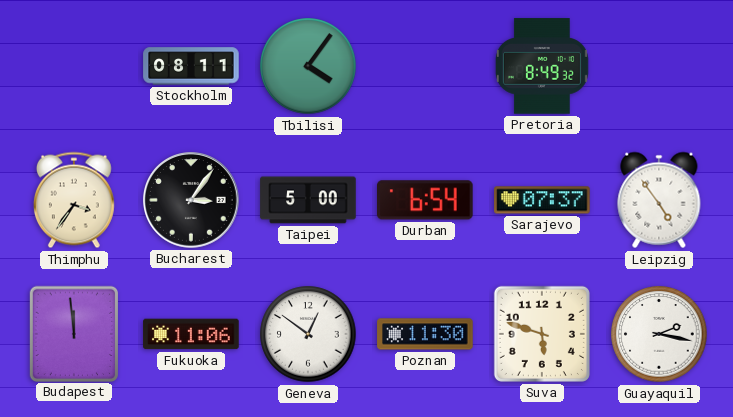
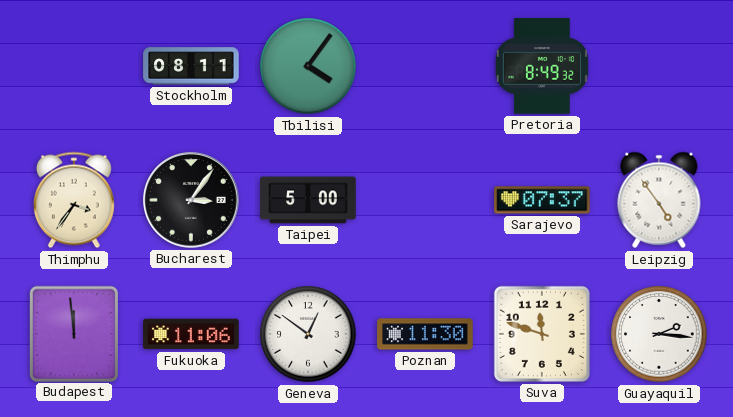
Durban: 6:54 -> none
Suva: 5:48 -> 11:48
Guayaquil: 2:17 -> 2:16
